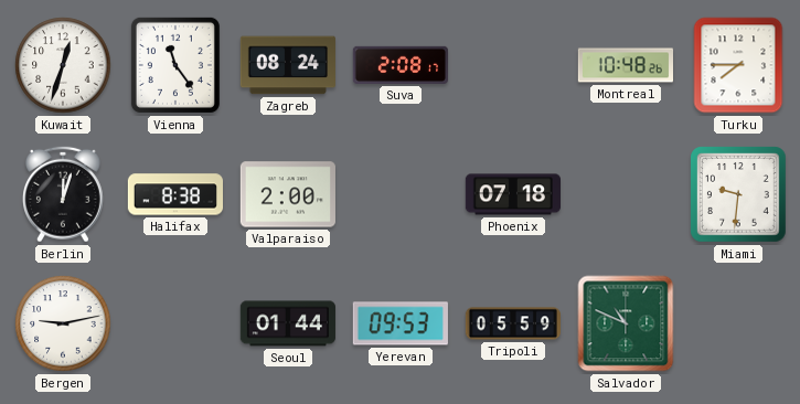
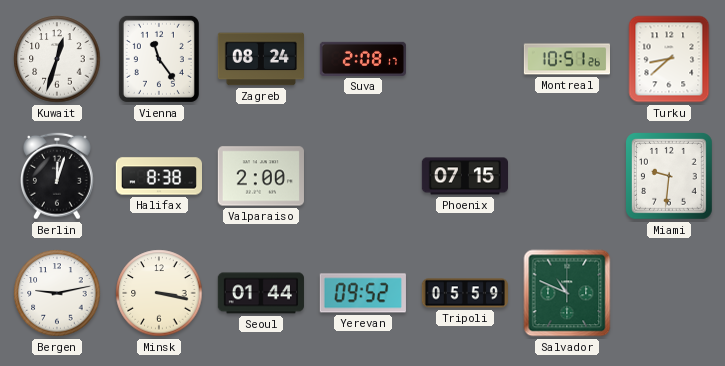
Montreal: 10:48 -> 10:51
Turku: 7:45 -> 8:38
Phoenix: 07:18 -> 07:15
Minsk: none -> 3:17
Yerevan: 09:53 -> 09:52
